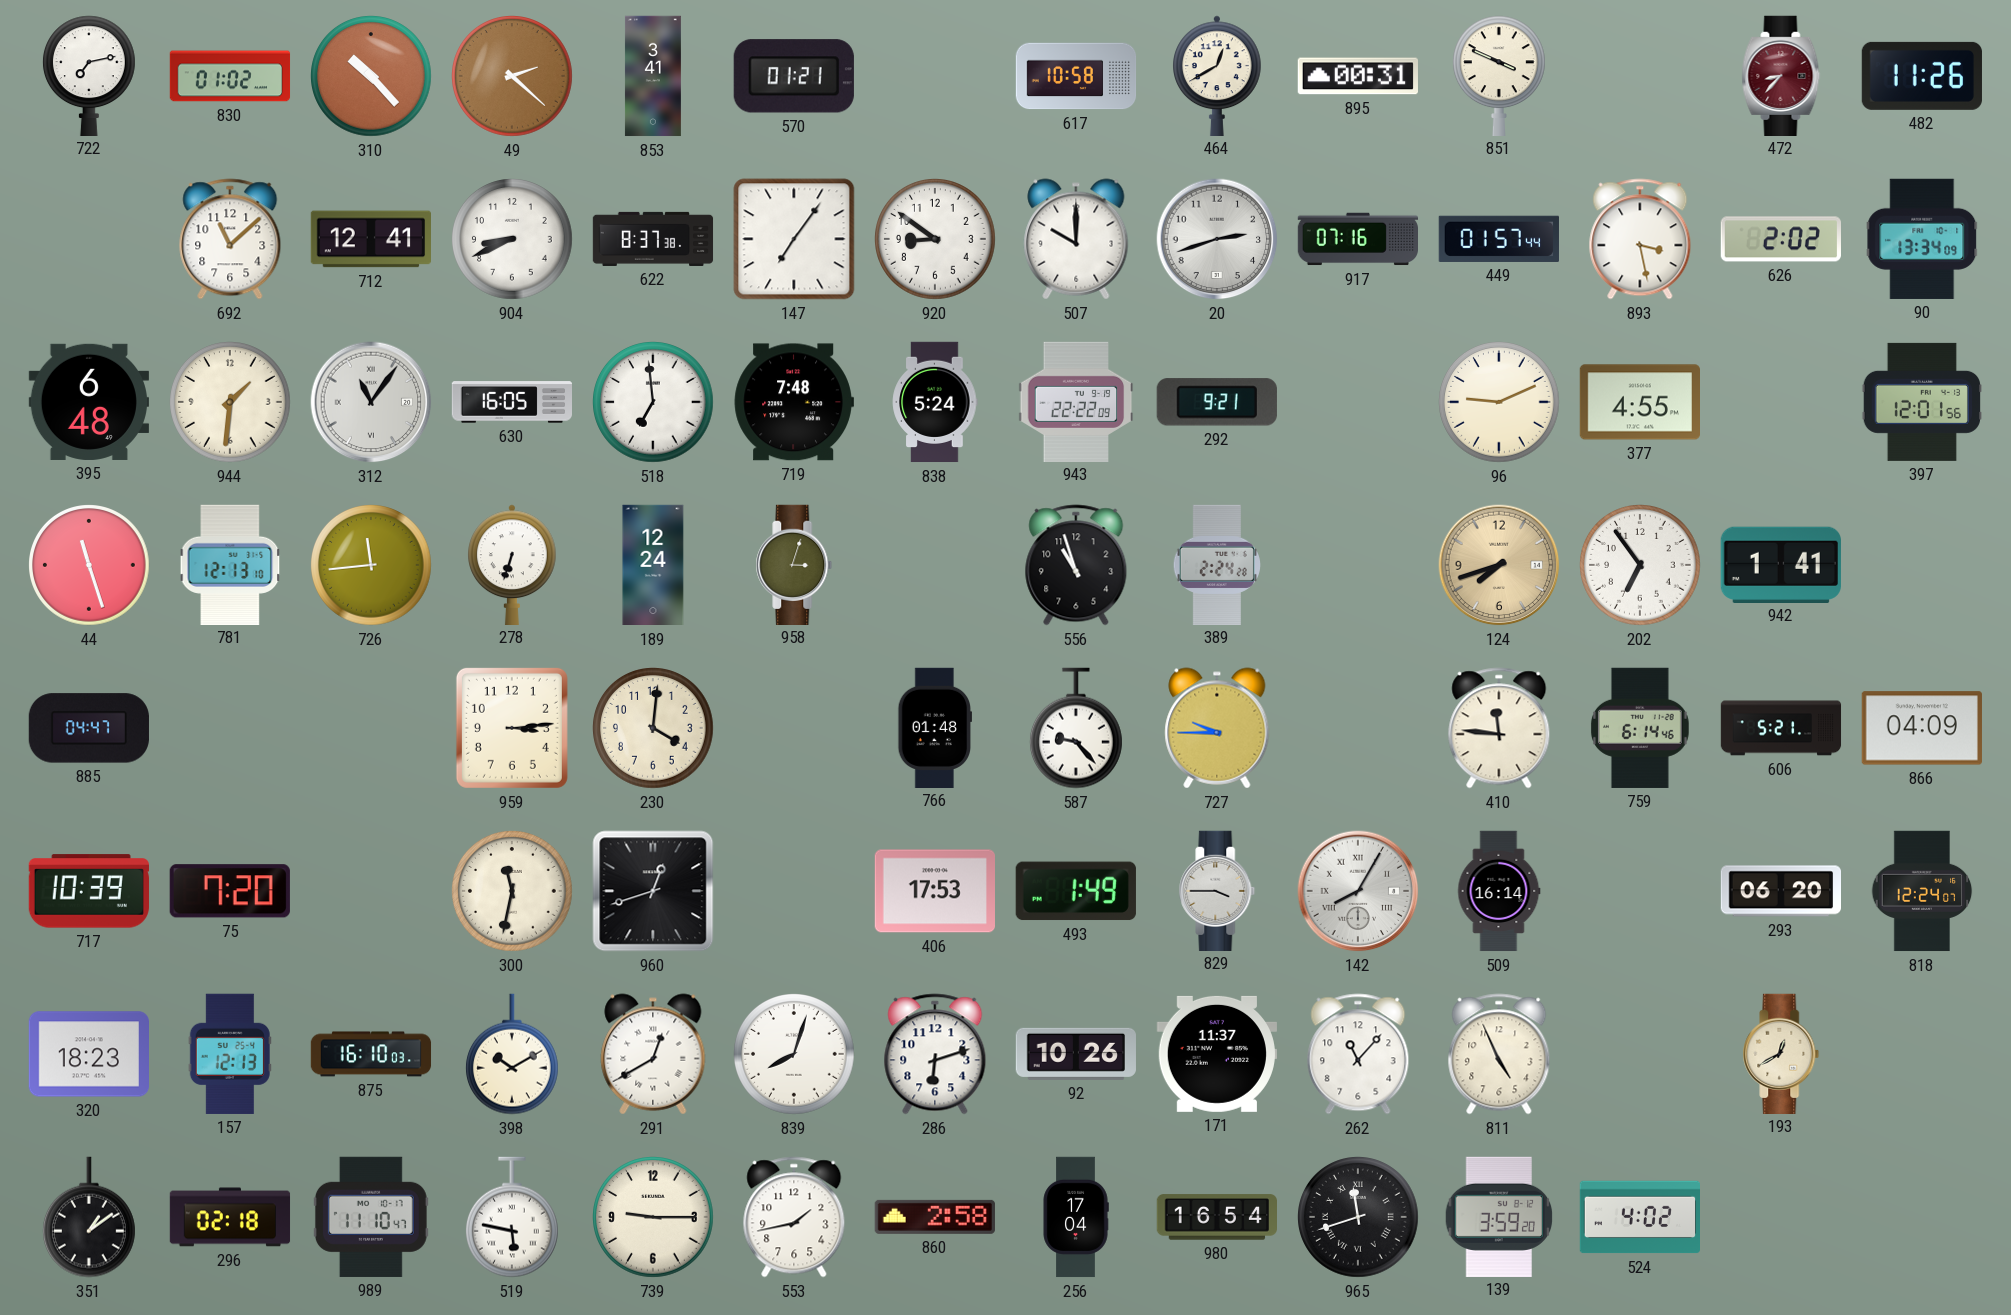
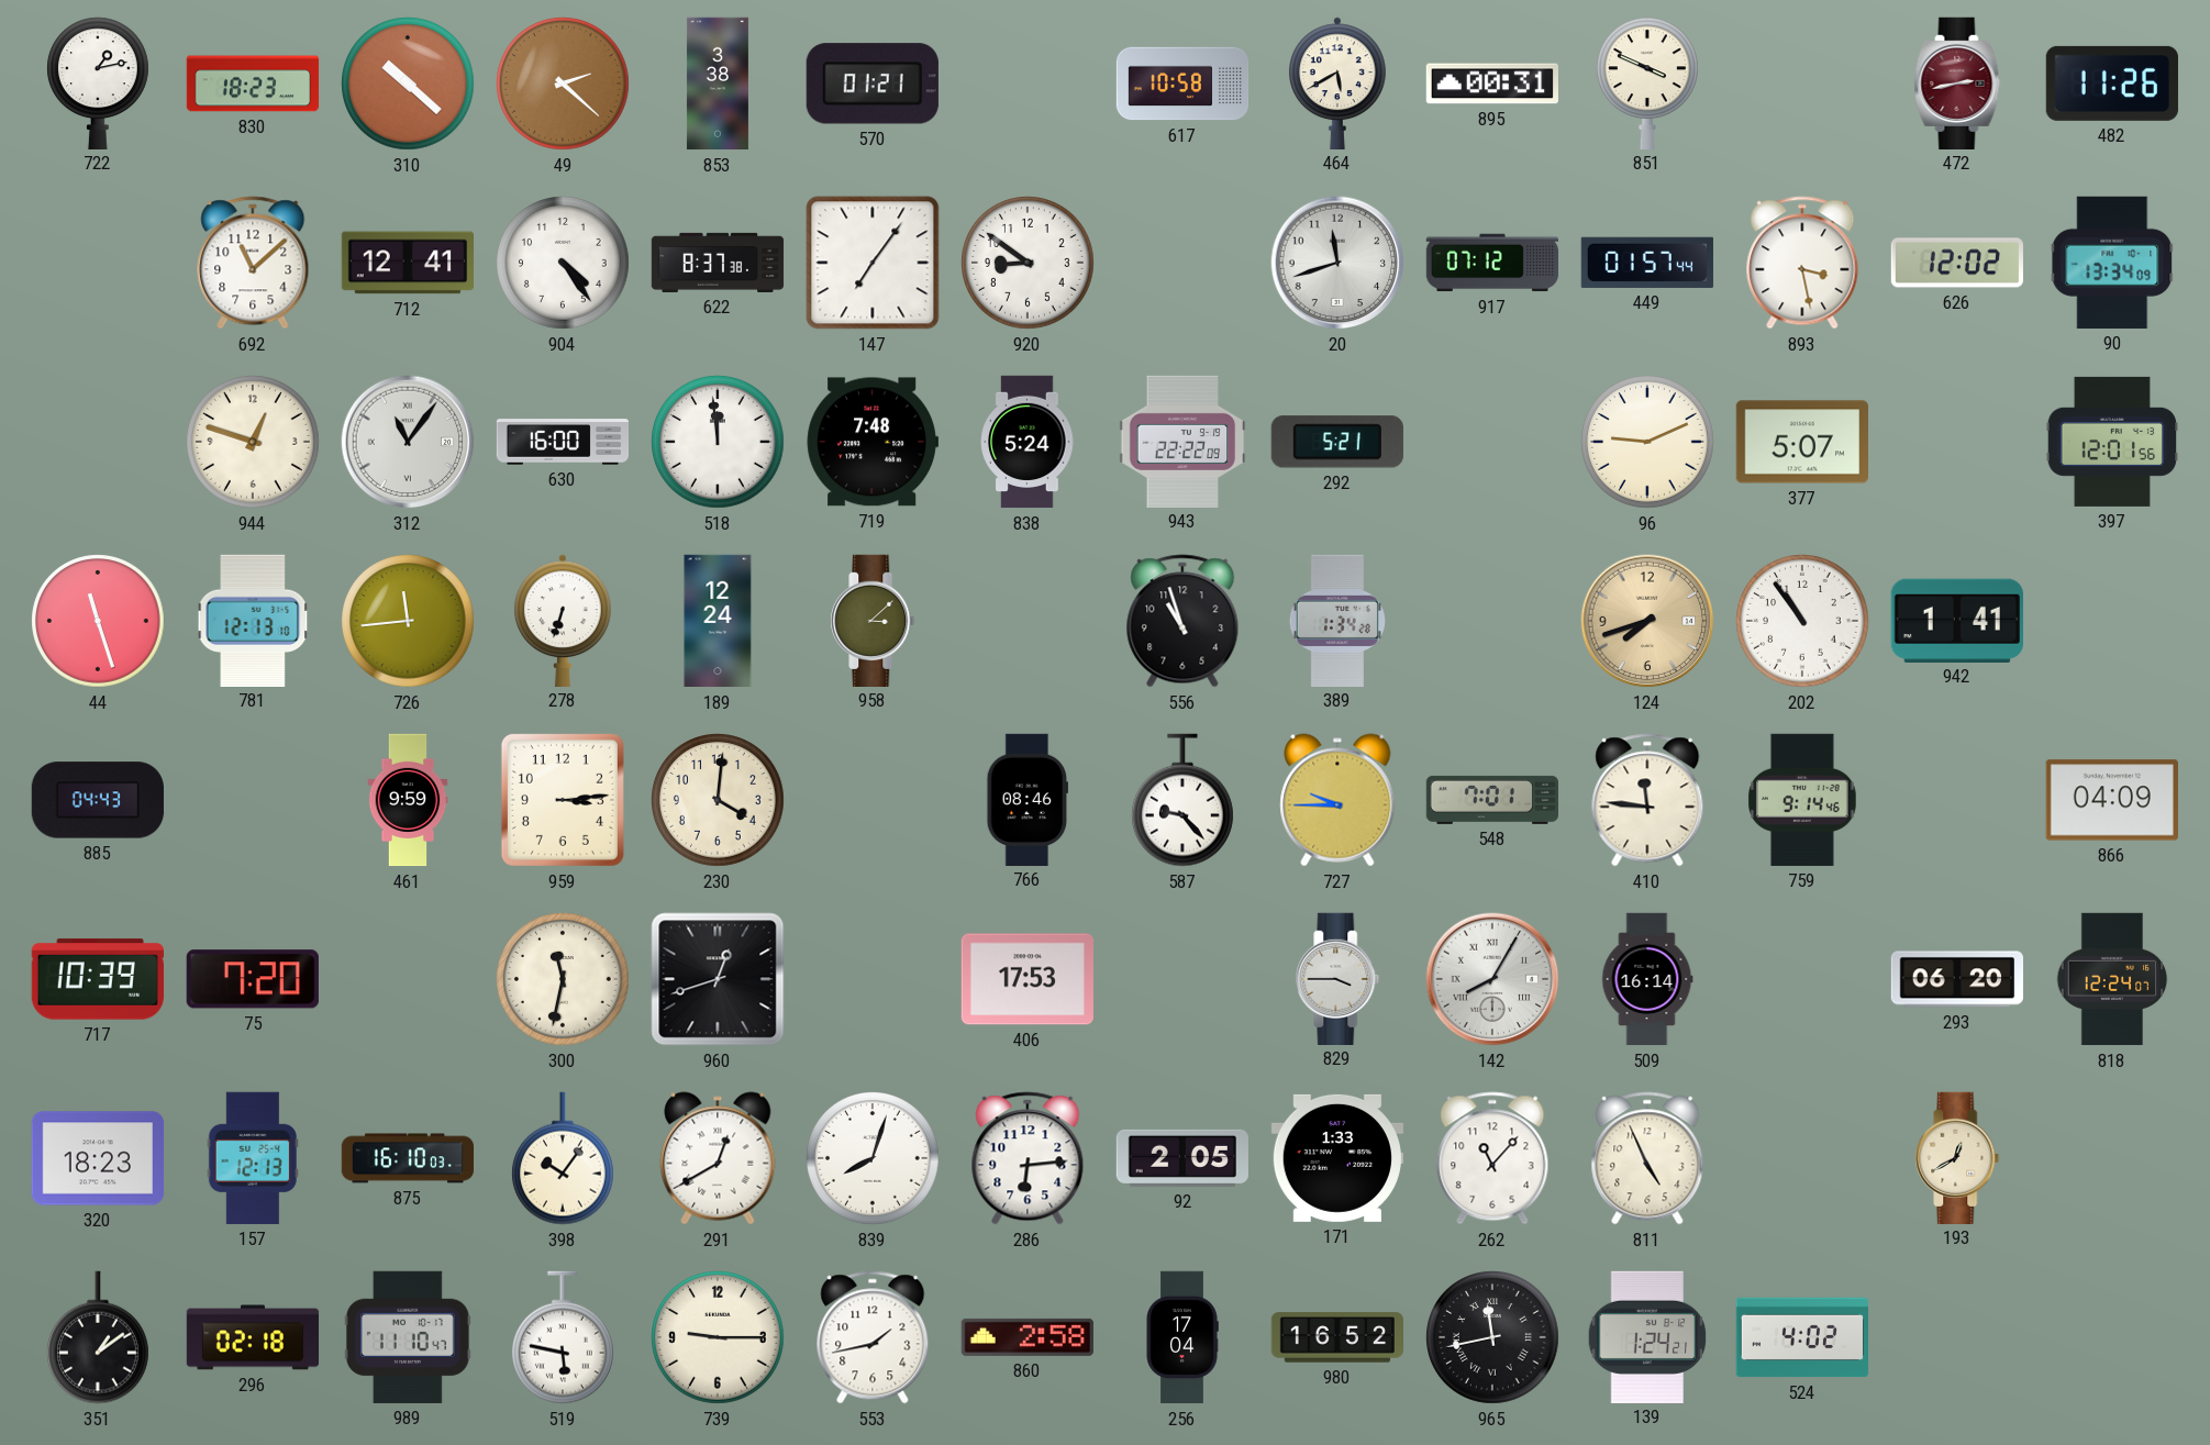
722: 7:13 -> 1:13
830: 01:02 -> 18:23
310: 10:23 -> 10:22
853: 3:41 -> 3:38
464: 12:40 -> 5:40
472: 8:37 -> 2:43
904: 8:41 -> 4:24
507: 10:00 -> none
20: 2:42 -> 11:42
917: 07:16 -> 07:12
626: 2:02 -> 12:02
395: 6:48 -> none
944: 1:31 -> 12:48
630: 16:05 -> 16:00
518: 6:59 -> 11:59
292: 9:21 -> 5:21
377: 4:55 -> 5:07
958: 3:03 -> 3:08
389: 2:24 -> 1:34
202: 6:54 -> 10:54
885: 04:47 -> 04:43
461: none -> 9:59
766: 01:48 -> 08:46
548: none -> 7:01
759: 6:14 -> 9:14
606: 5:21 -> none
493: 1:49 -> none
398: 10:10 -> 10:06
286: 6:12 -> 6:14
92: 10:26 -> 2:05
171: 11:37 -> 1:33
980: 16:54 -> 16:52
965: 11:42 -> 11:43
139: 3:59 -> 1:24
